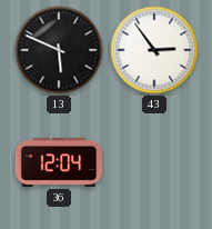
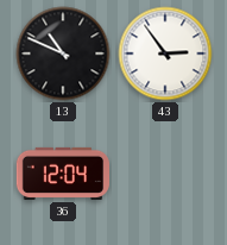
13: 5:49 -> 10:49
